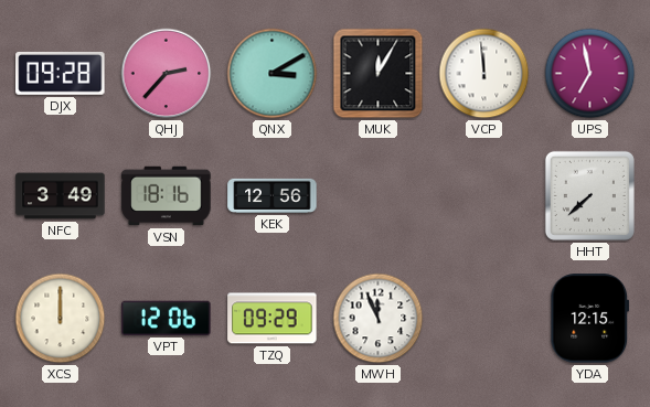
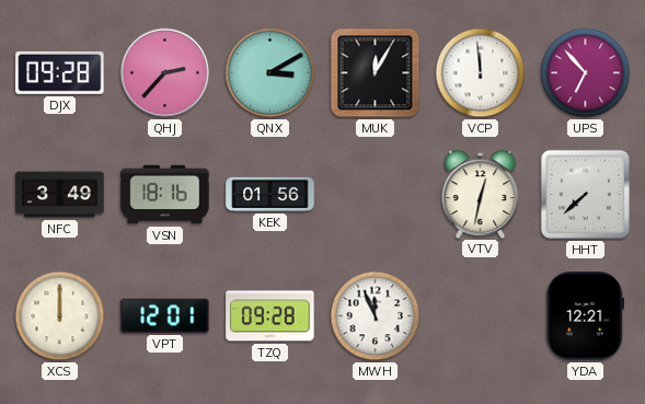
UPS: 6:58 -> 6:53
KEK: 12:56 -> 01:56
VTV: none -> 12:32
VPT: 12:06 -> 12:01
TZQ: 09:29 -> 09:28
YDA: 12:15 -> 12:21
